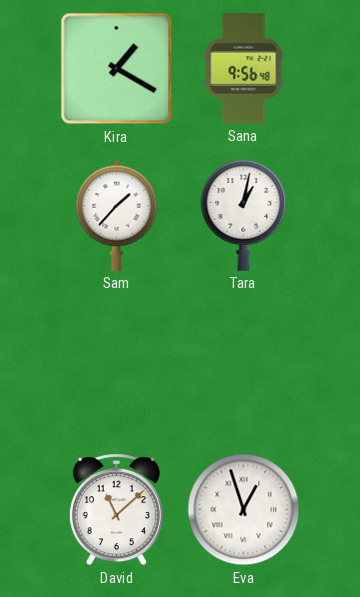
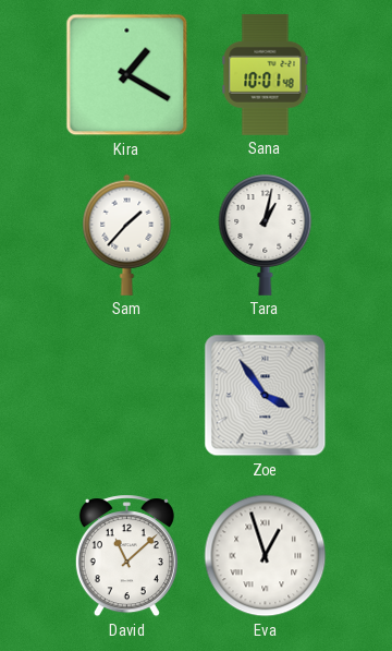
Sana: 9:56 -> 10:01
Zoe: none -> 3:54
